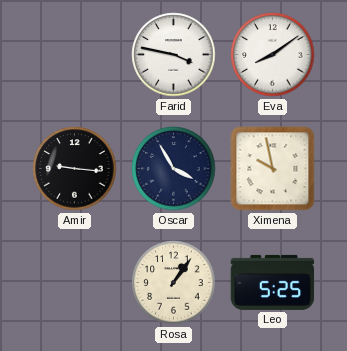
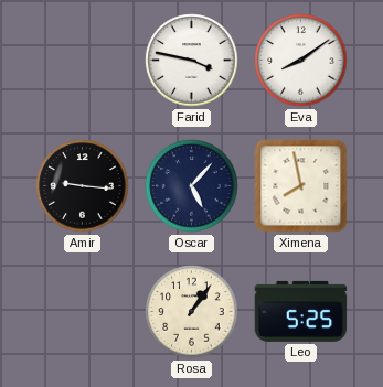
Oscar: 3:55 -> 5:07
Ximena: 9:58 -> 7:58
